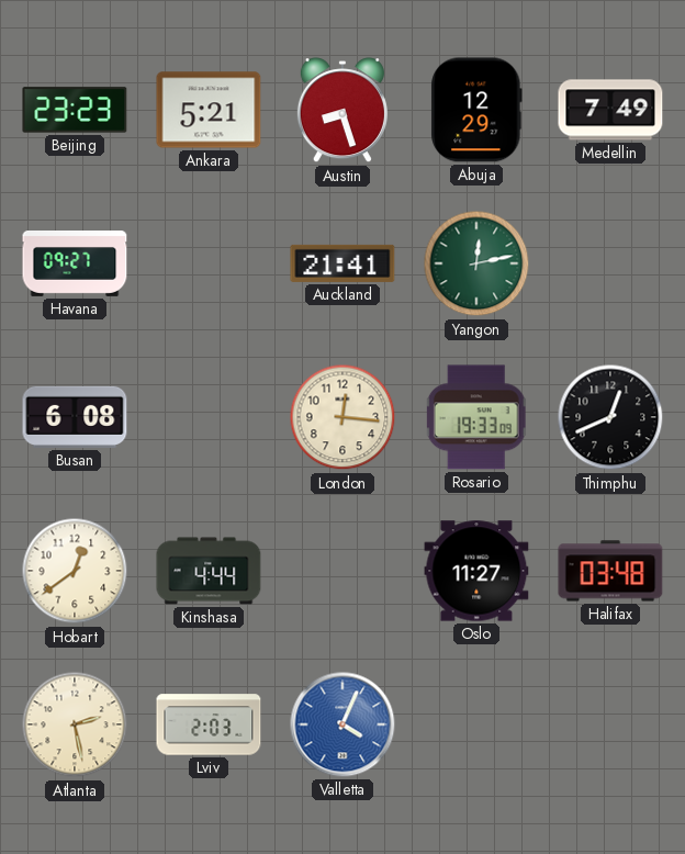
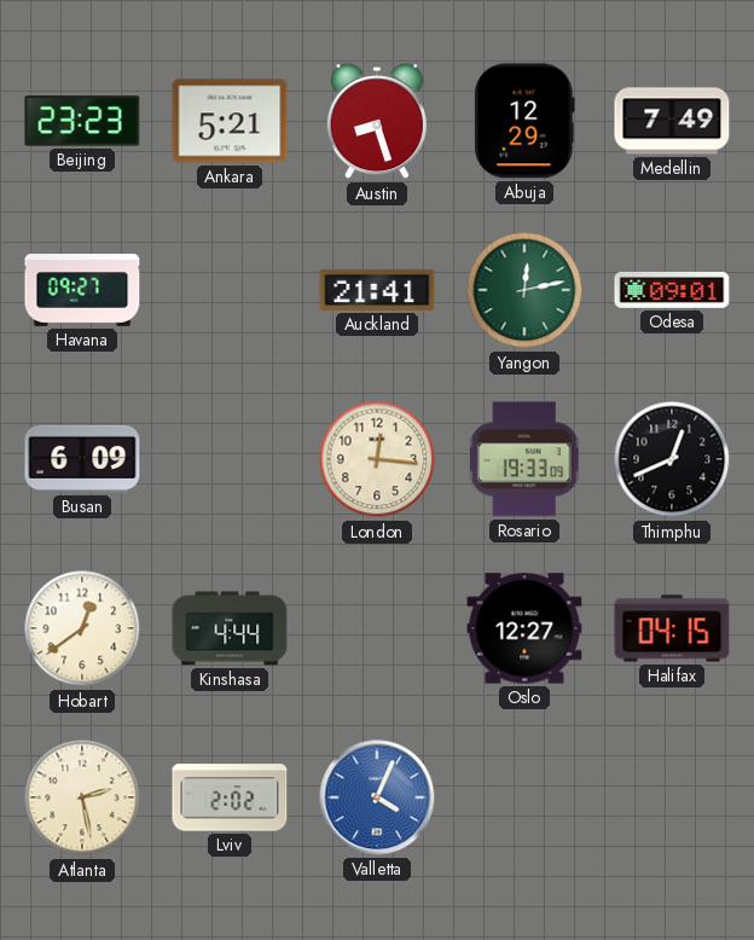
Odesa: none -> 09:01
Busan: 6:08 -> 6:09
Oslo: 11:27 -> 12:27
Halifax: 03:48 -> 04:15
Lviv: 2:03 -> 2:02
